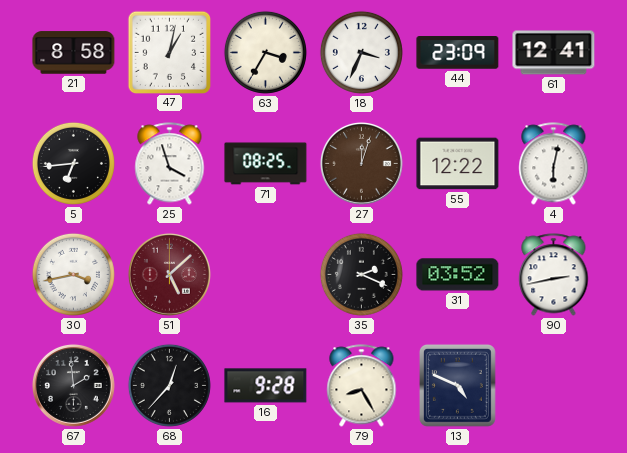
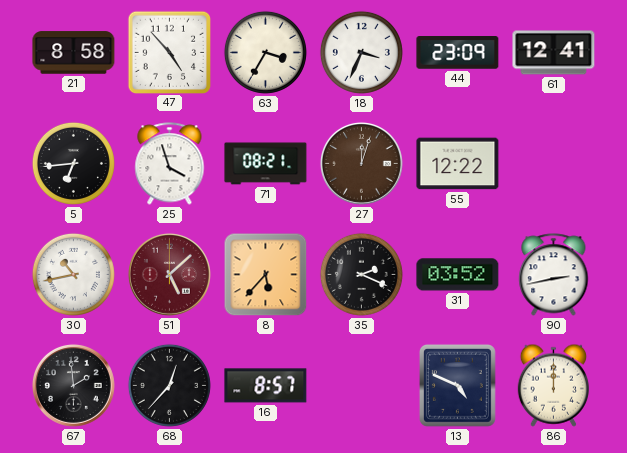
47: 1:02 -> 4:53
71: 08:25 -> 08:21
4: 6:02 -> none
30: 3:43 -> 10:43
8: none -> 5:37
16: 9:28 -> 8:57
79: 8:25 -> none
86: none -> 12:00
